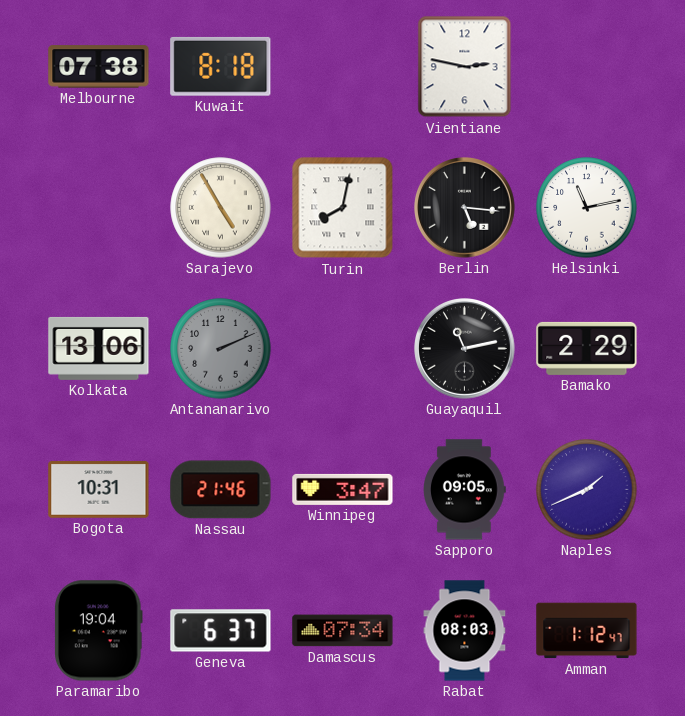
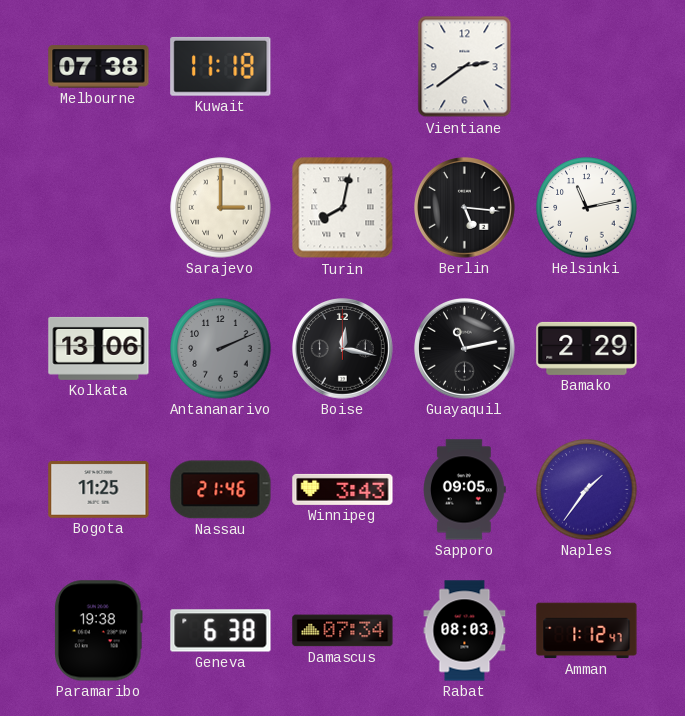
Kuwait: 8:18 -> 11:18
Vientiane: 2:47 -> 2:39
Sarajevo: 4:55 -> 3:00
Boise: none -> 12:17
Bogota: 10:31 -> 11:25
Winnipeg: 3:47 -> 3:43
Naples: 1:41 -> 1:36
Paramaribo: 19:04 -> 19:38
Geneva: 6:37 -> 6:38
